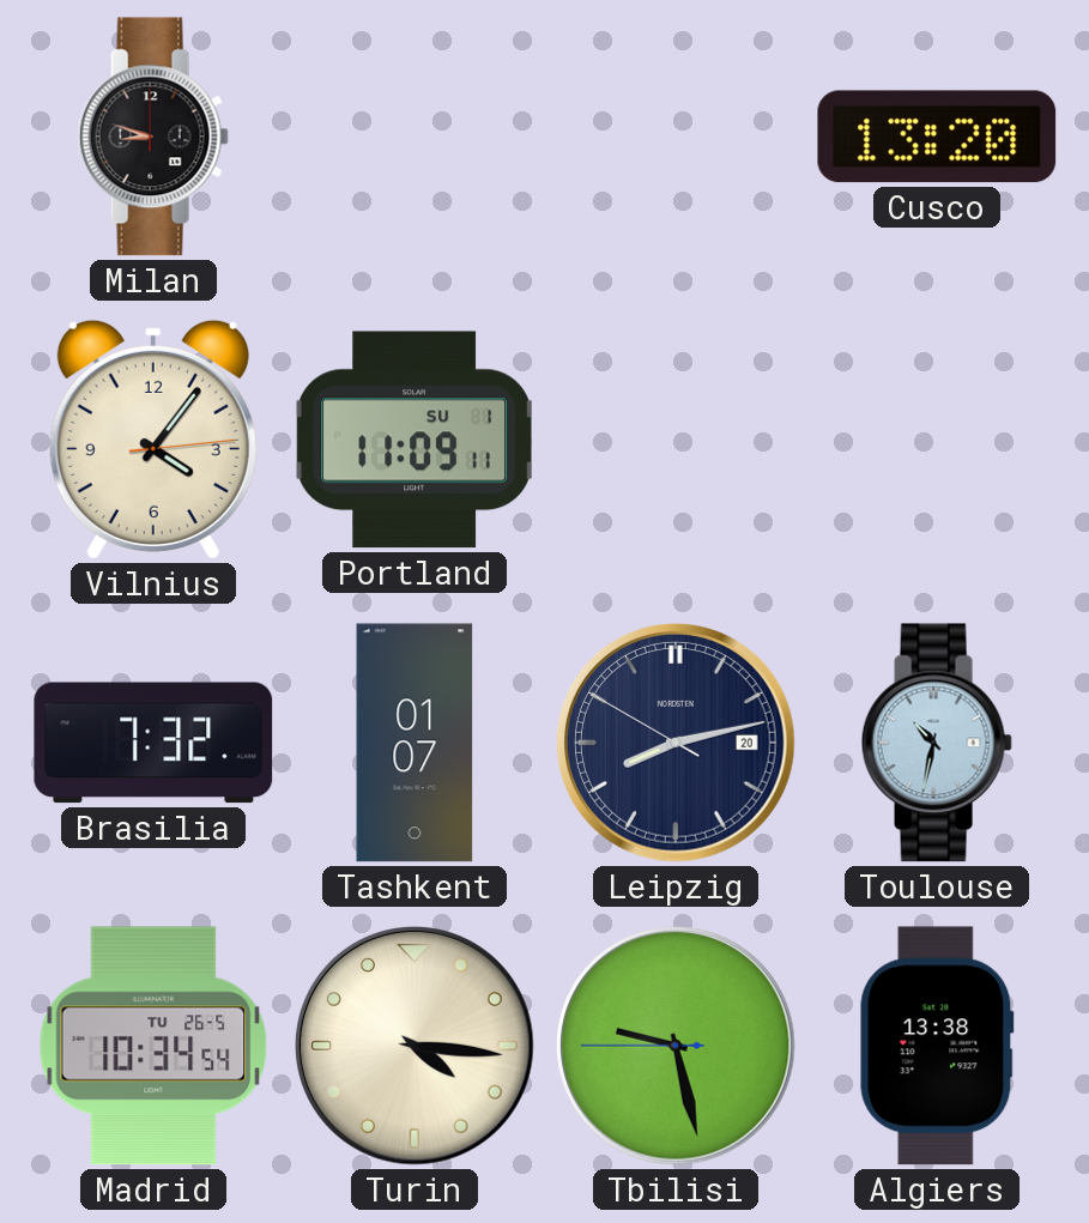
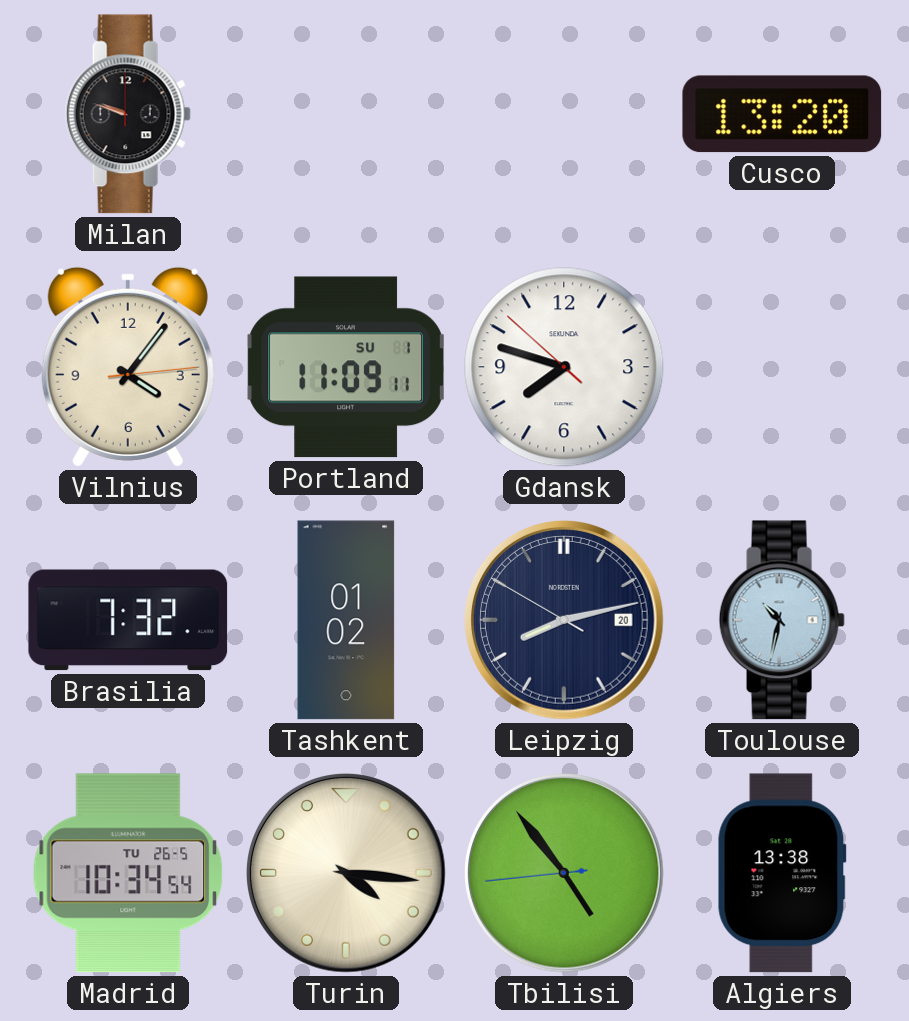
Milan: 8:48 -> 9:48
Gdansk: none -> 7:47
Tashkent: 01:07 -> 01:02
Tbilisi: 9:27 -> 4:53
